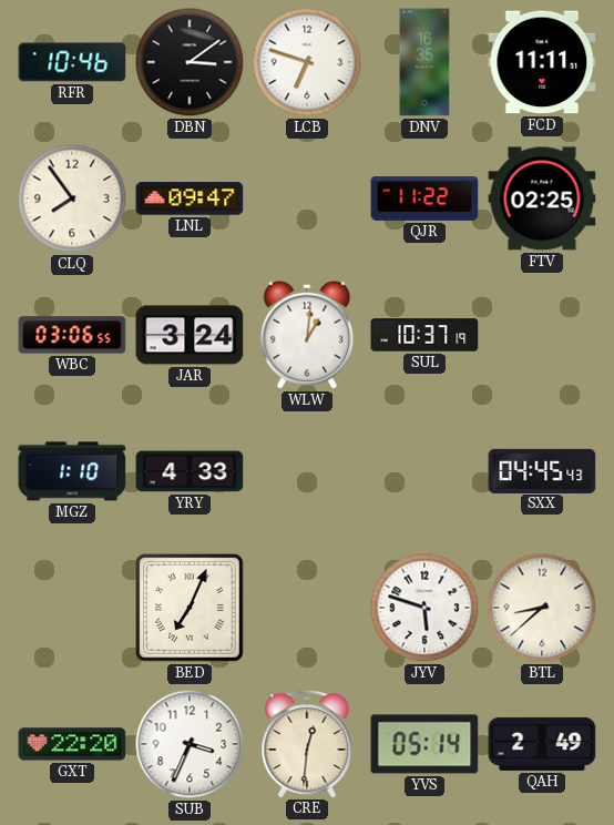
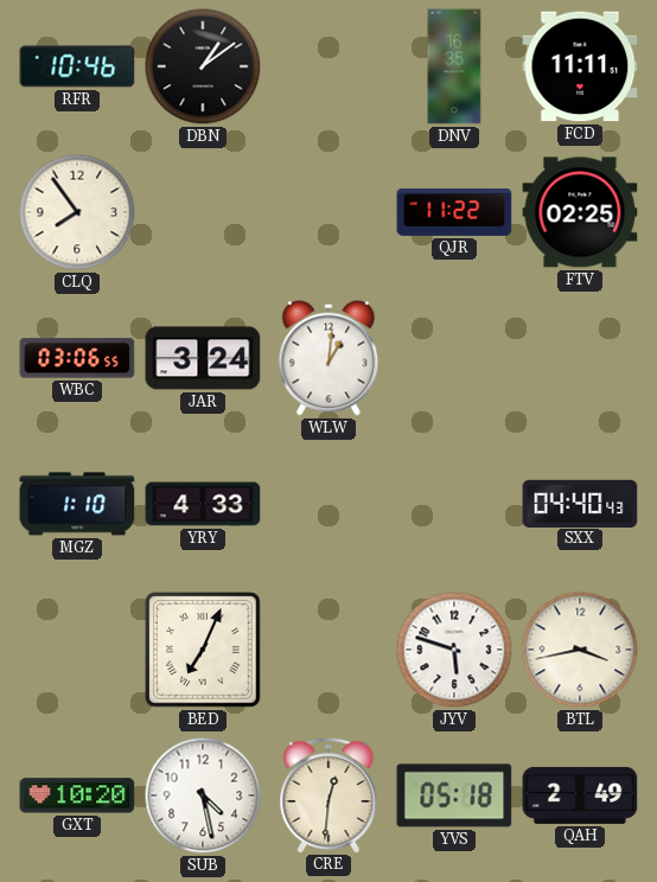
DBN: 3:09 -> 1:09
LCB: 6:48 -> none
LNL: 09:47 -> none
SUL: 10:37 -> none
SXX: 04:45 -> 04:40
BTL: 8:38 -> 3:43
GXT: 22:20 -> 10:20
SUB: 3:34 -> 4:28
YVS: 05:14 -> 05:18
